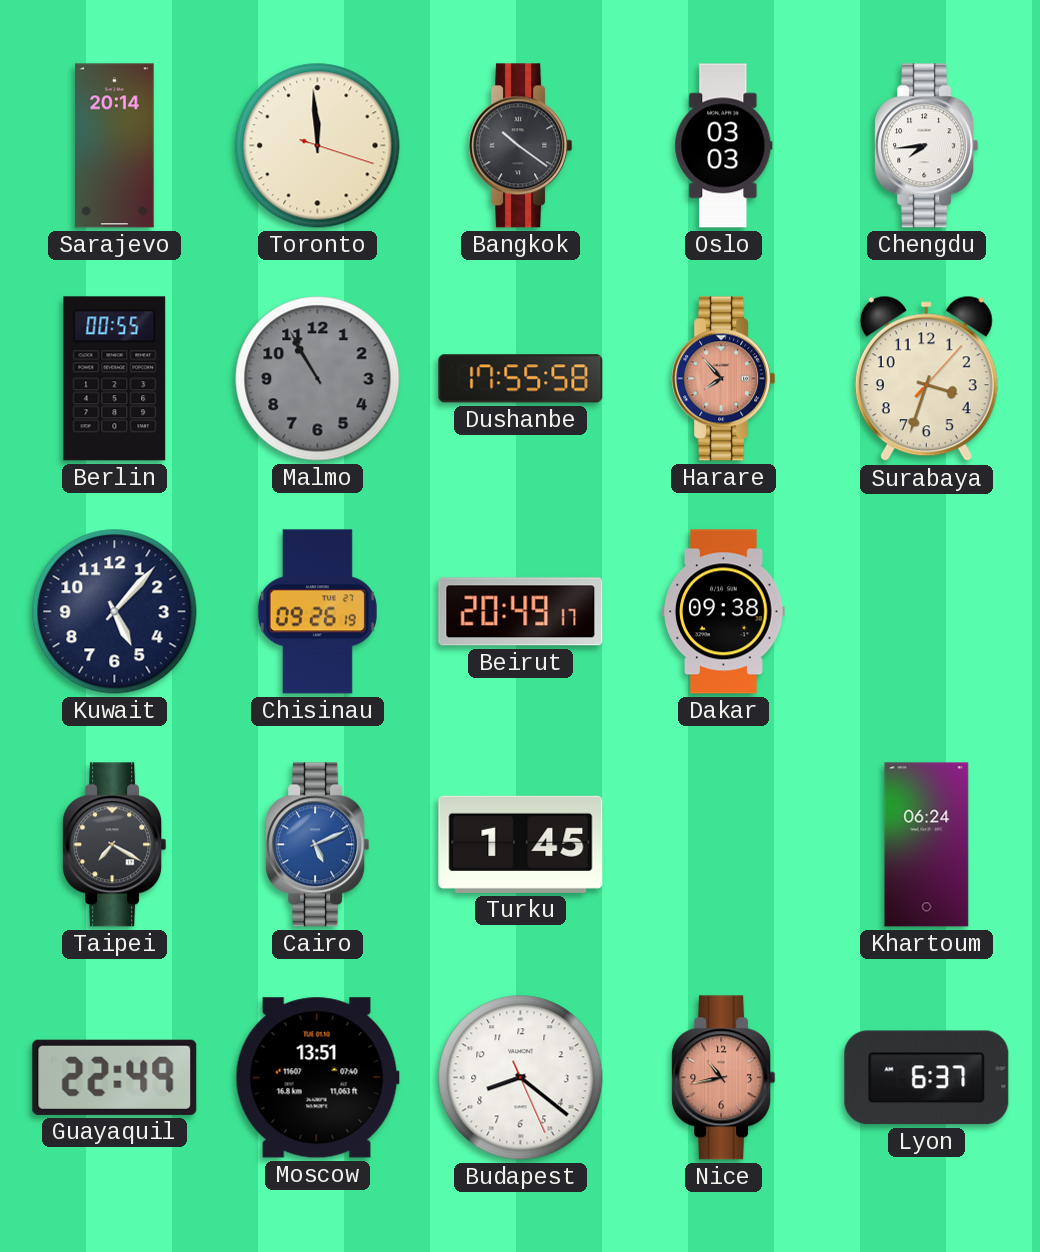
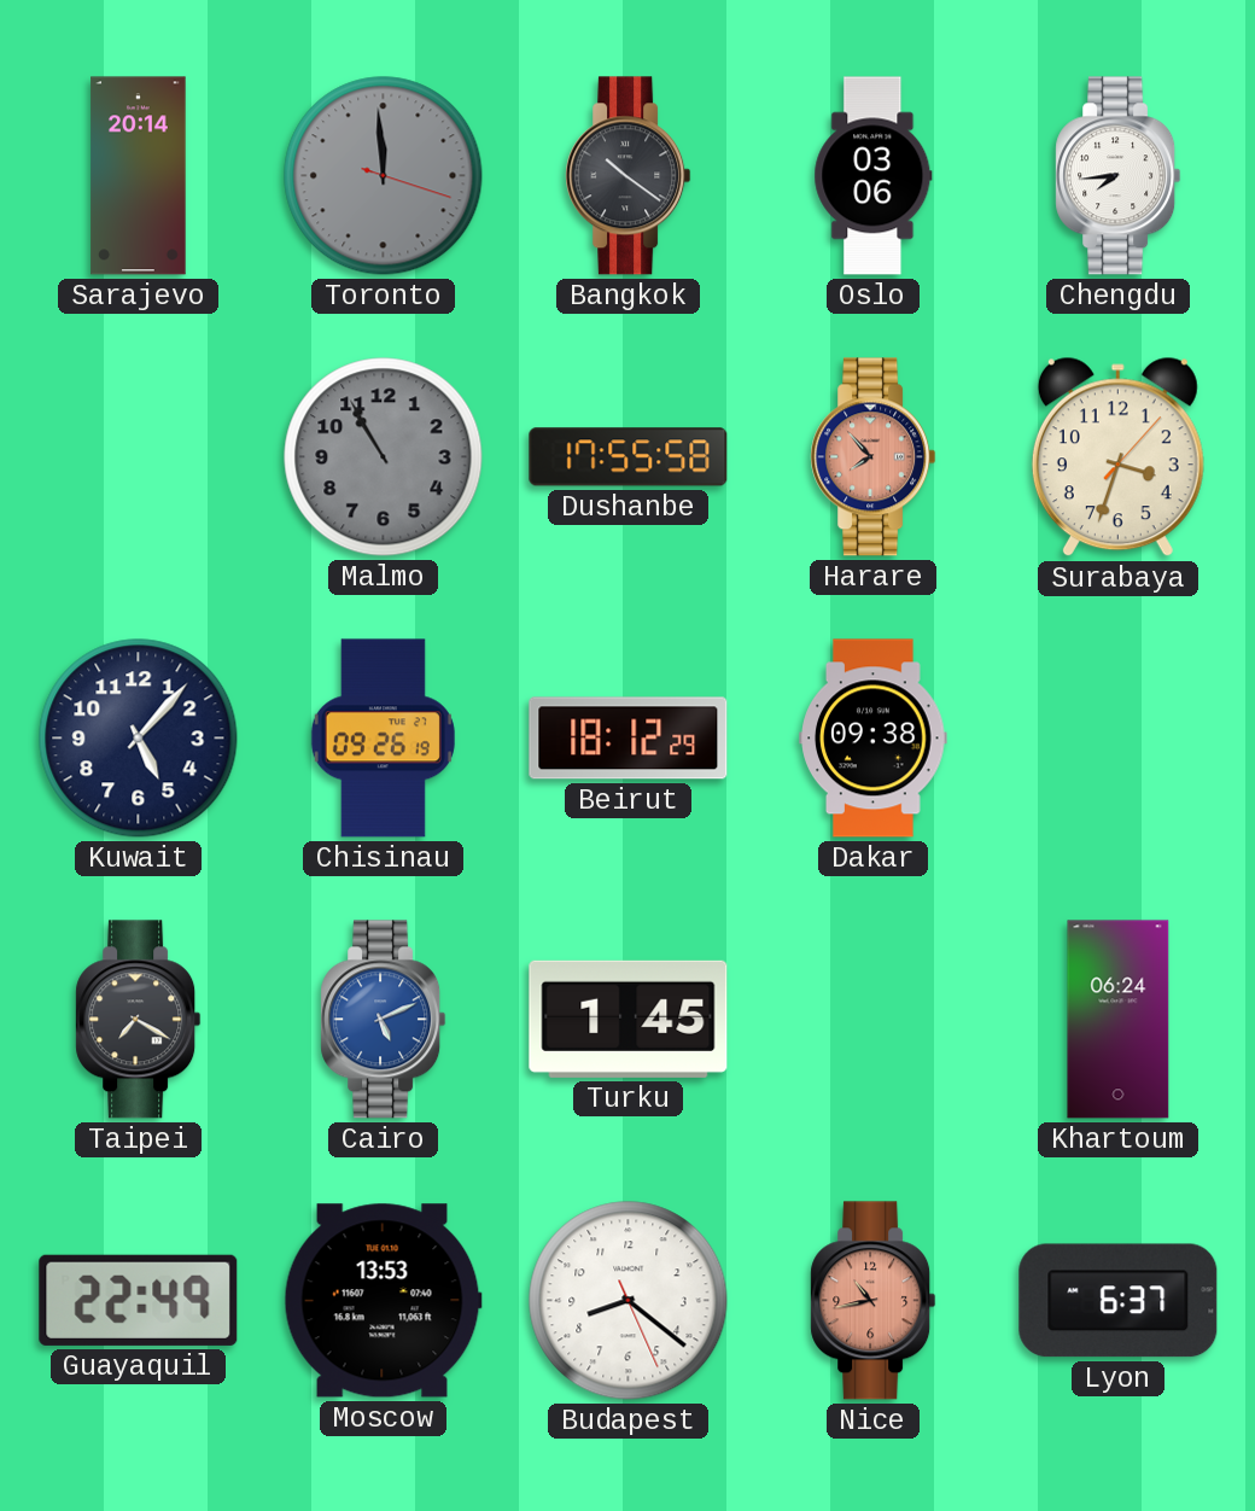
Toronto dial: cream -> grey
Oslo: 03:03 -> 03:06
Berlin: 00:55 -> none
Beirut: 20:49 -> 18:12
Moscow: 13:51 -> 13:53
